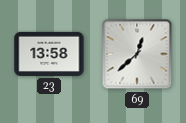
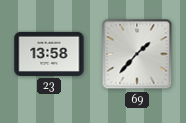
69: 12:38 -> 1:37
